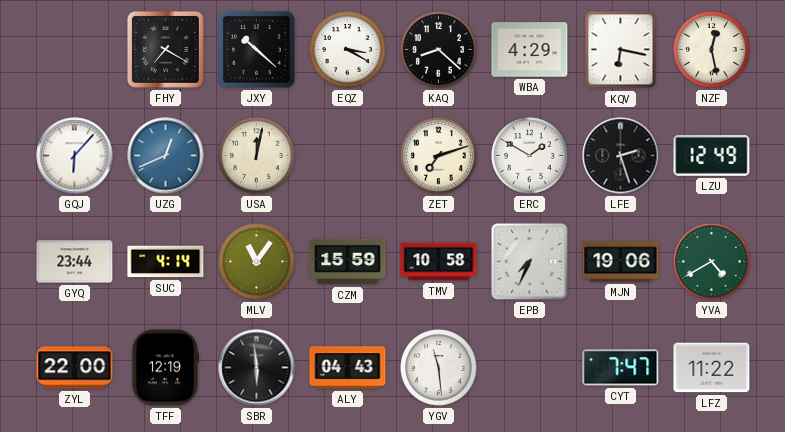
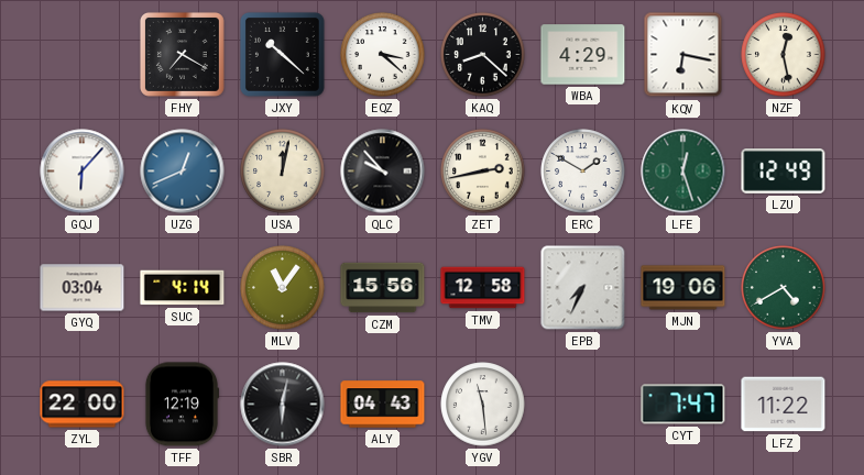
EQZ: 3:20 -> 3:22
QLC: none -> 9:53
ZET: 7:12 -> 2:43
LFE: 2:27 -> 12:27
LFE dial: black -> green
GYQ: 23:44 -> 03:04
CZM: 15:59 -> 15:56
TMV: 10:58 -> 12:58
SBR: 5:59 -> 6:02
